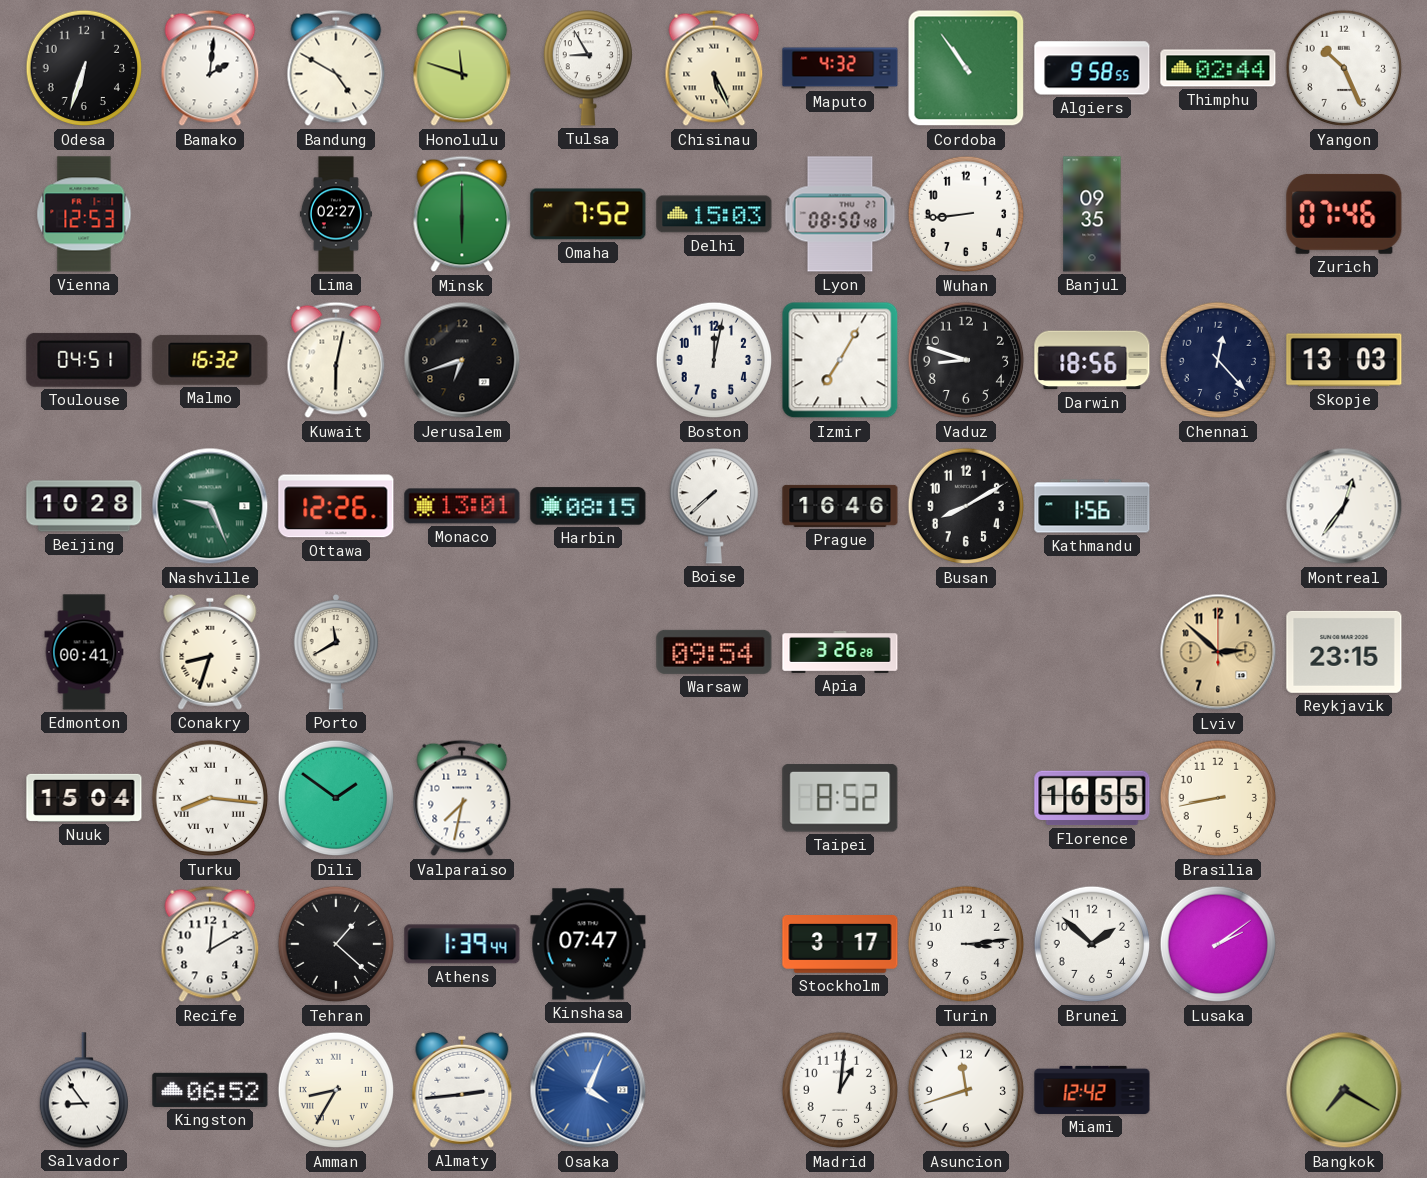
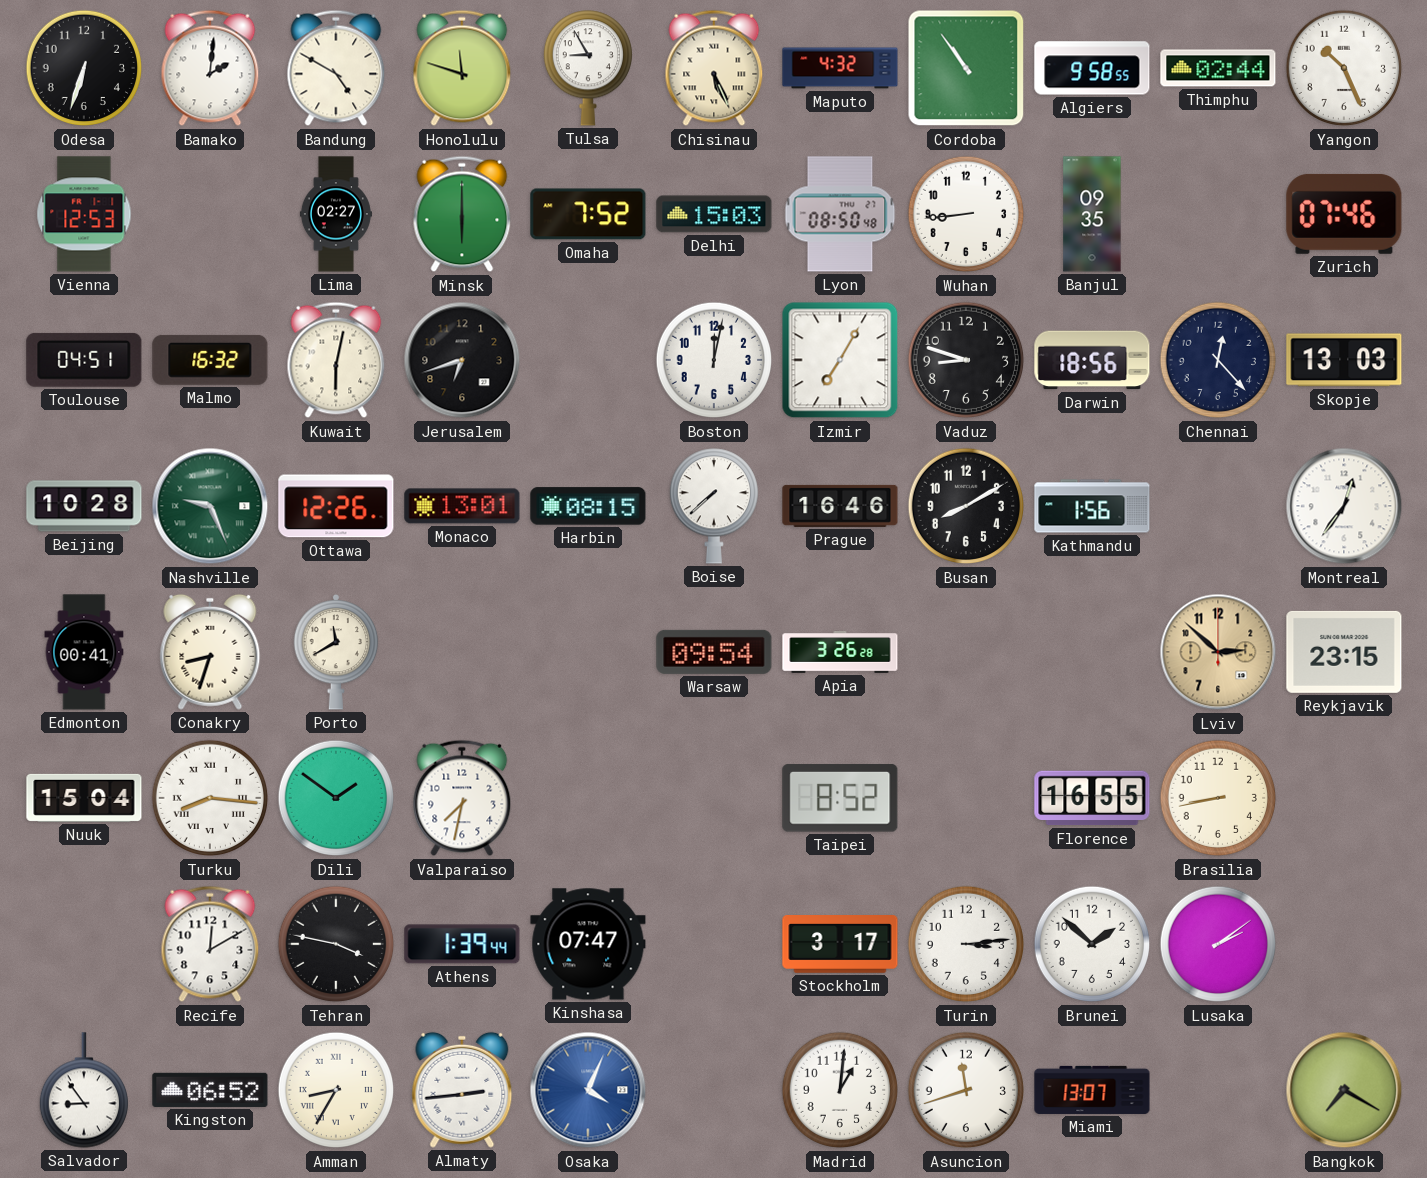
Tehran: 1:22 -> 3:47
Miami: 12:42 -> 13:07
